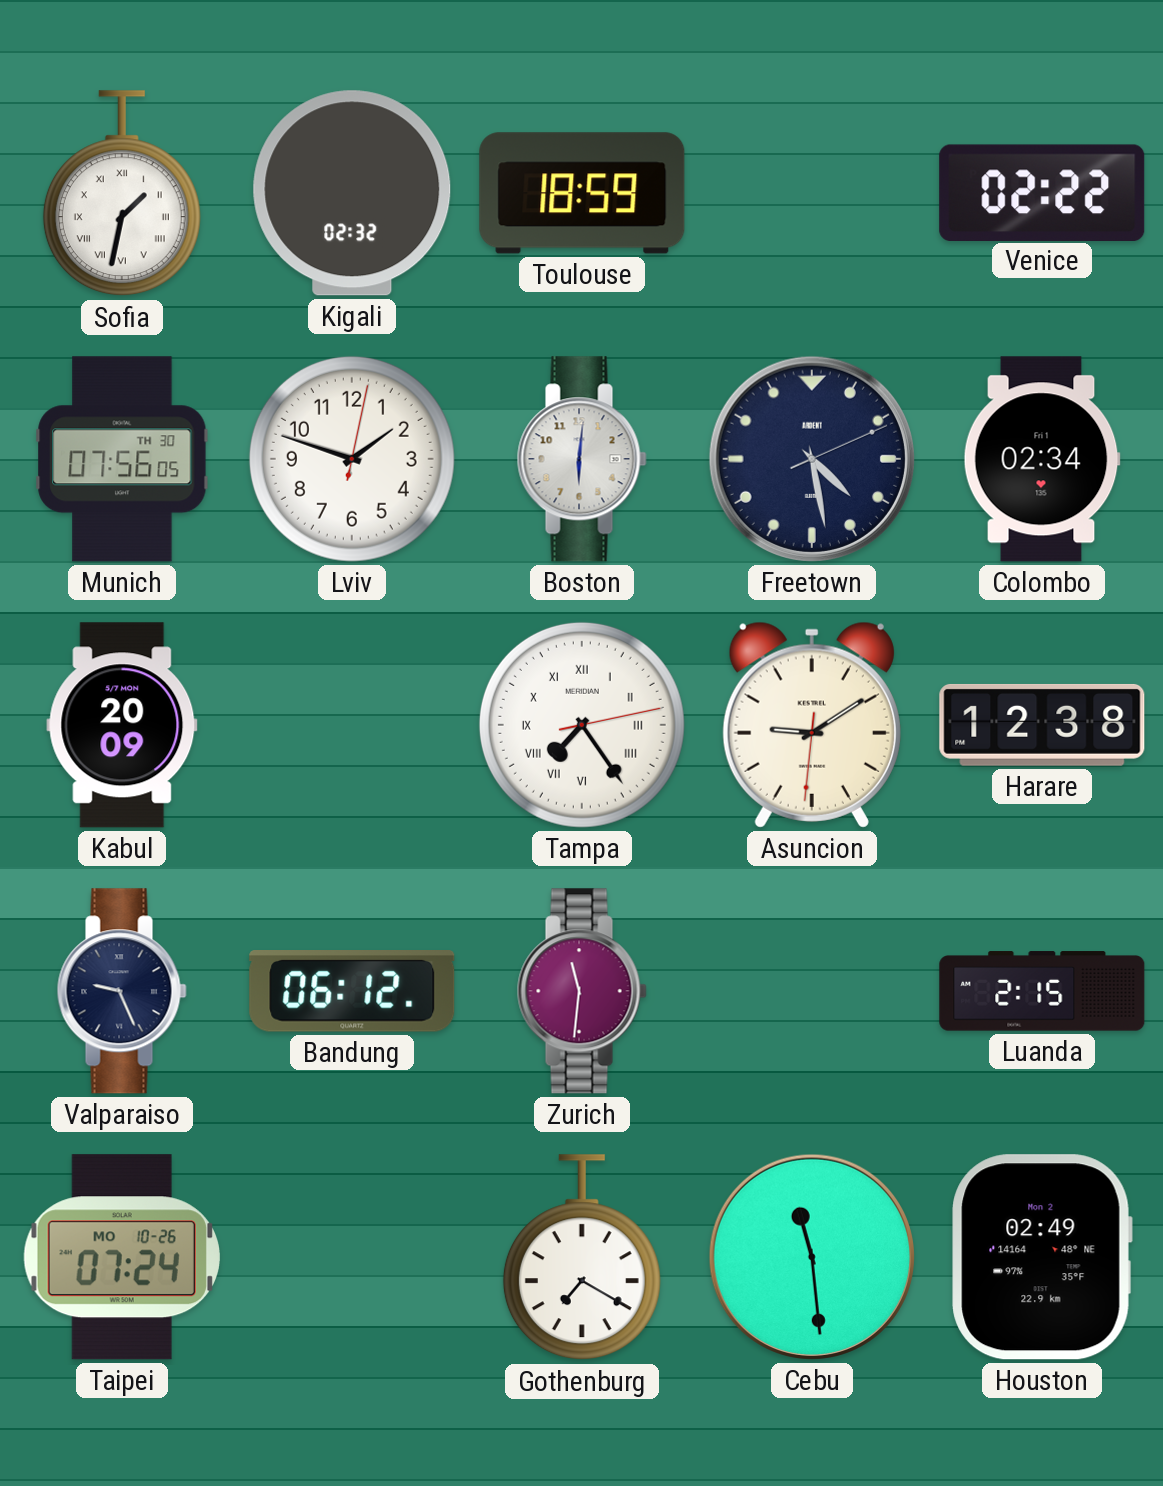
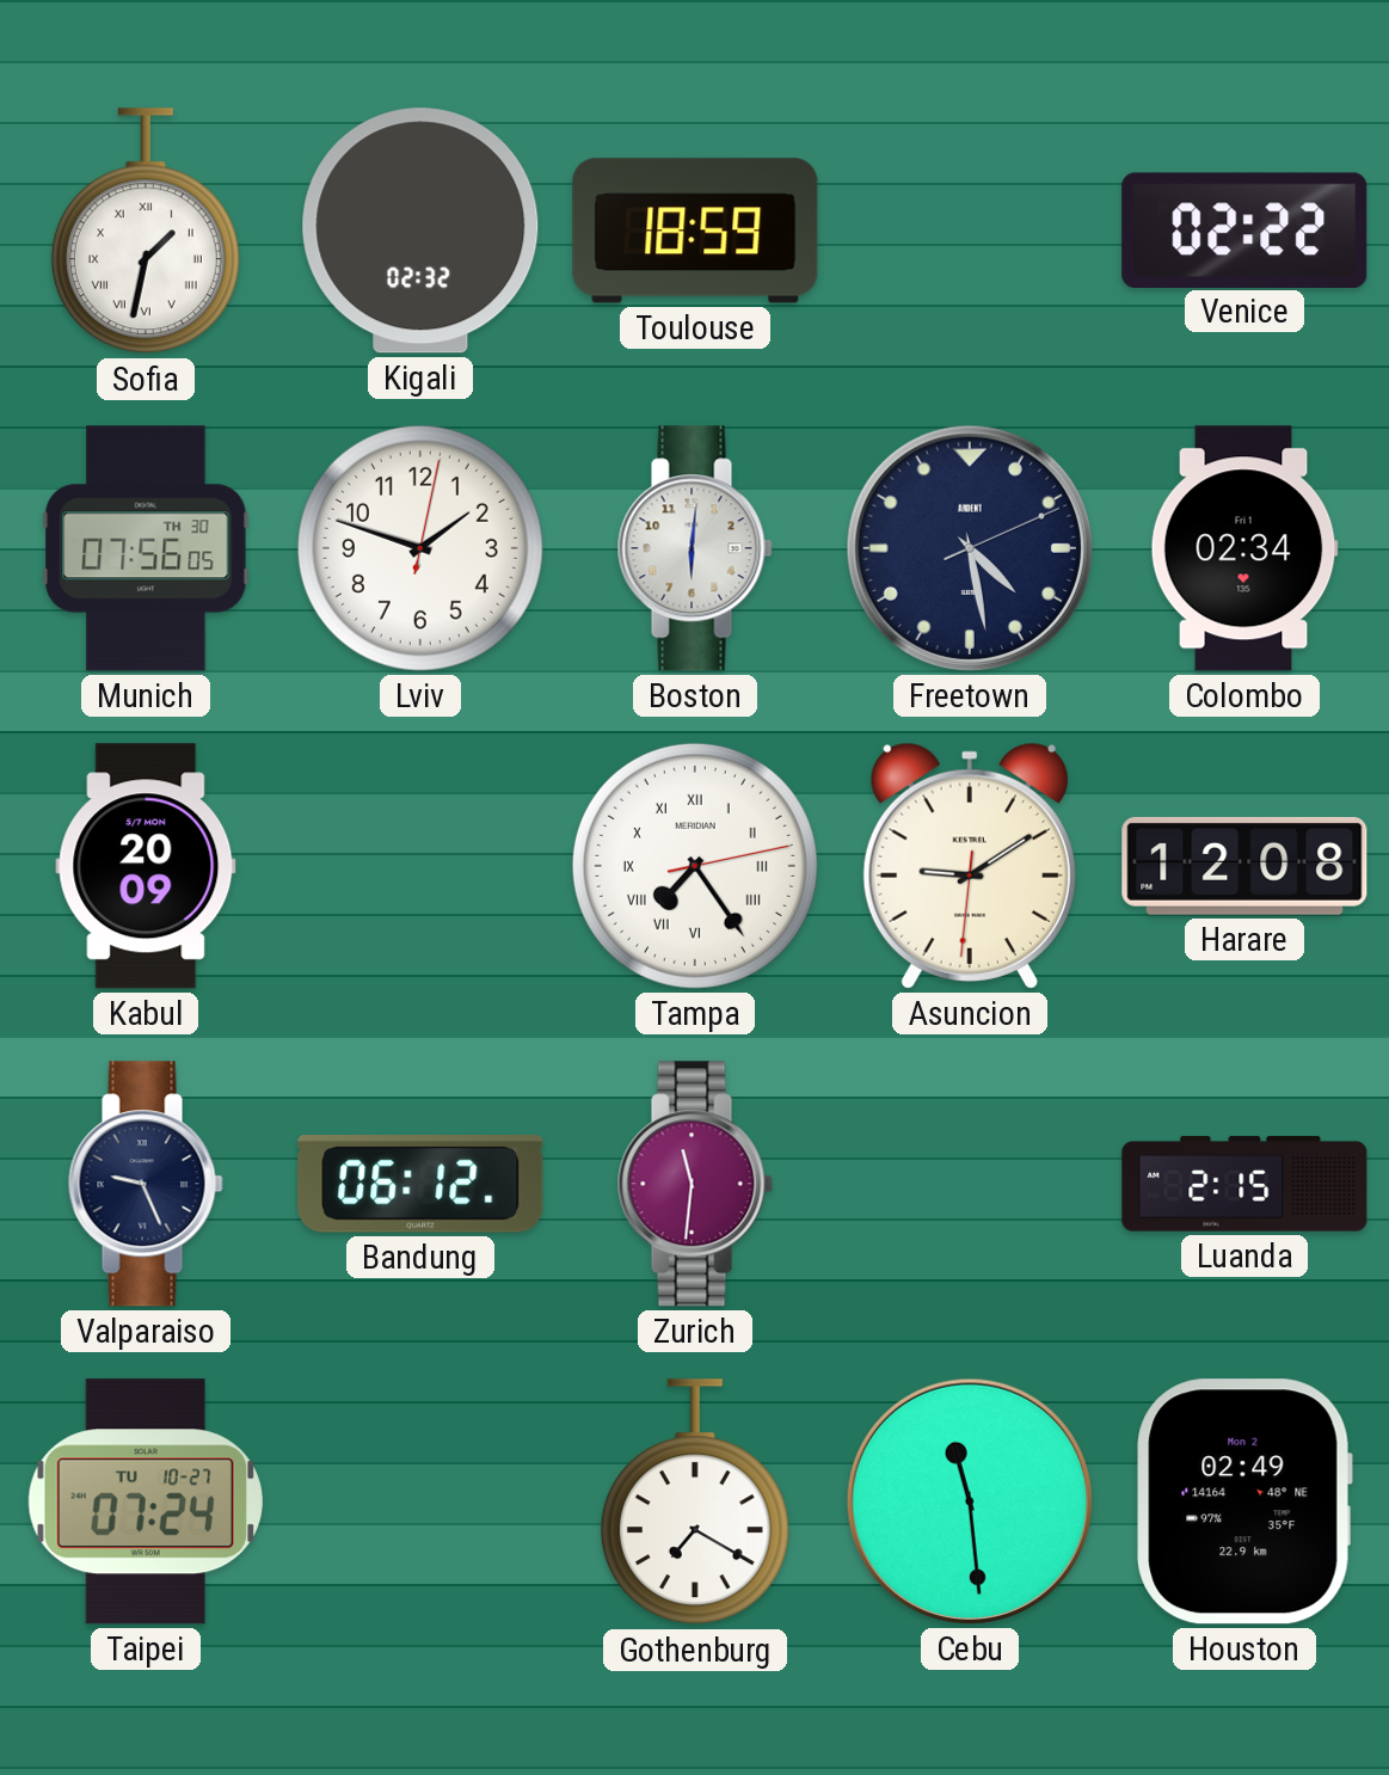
Harare: 12:38 -> 12:08
Taipei date: MO 10-26 -> TU 10-27
